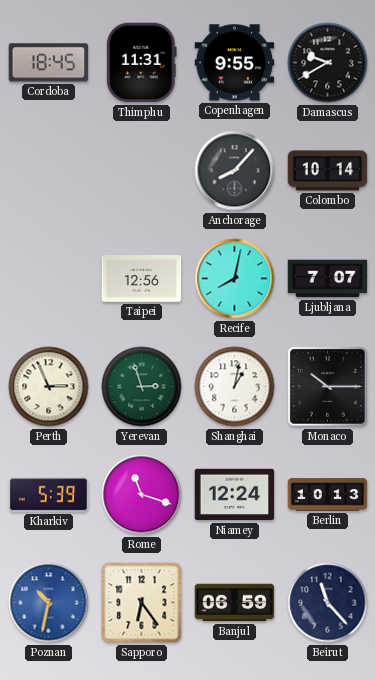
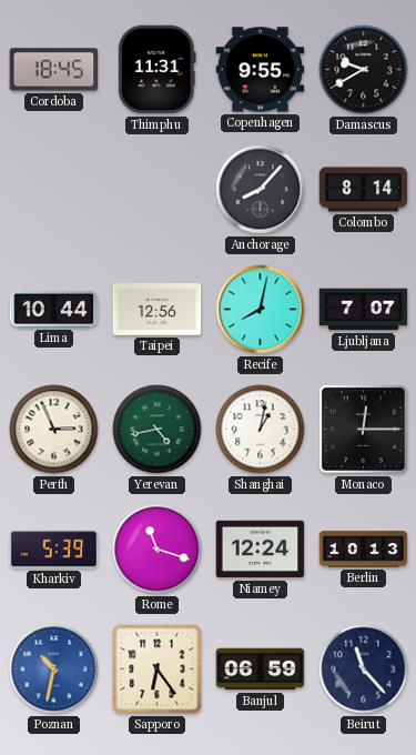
Colombo: 10:14 -> 8:14
Lima: none -> 10:44
Yerevan: 2:57 -> 4:43
Monaco: 10:15 -> 12:15
